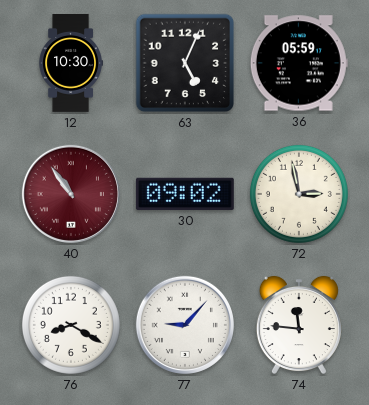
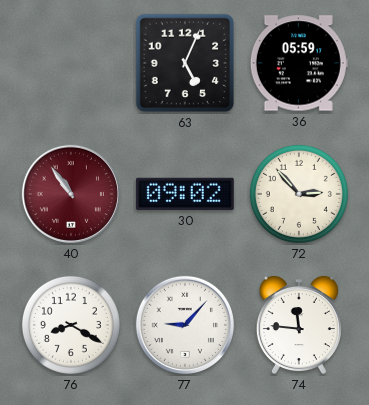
12: 10:30 -> none
72: 2:58 -> 2:53
